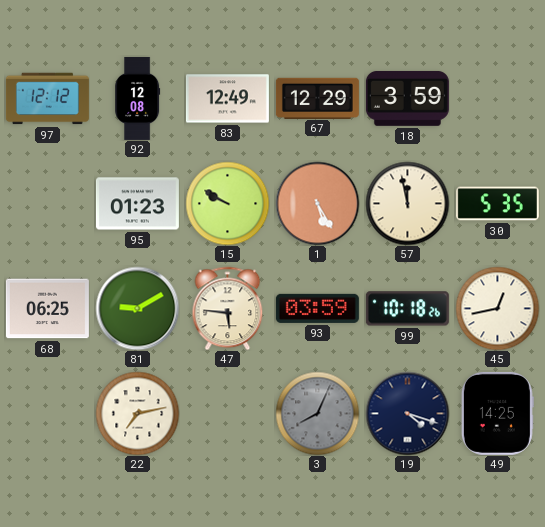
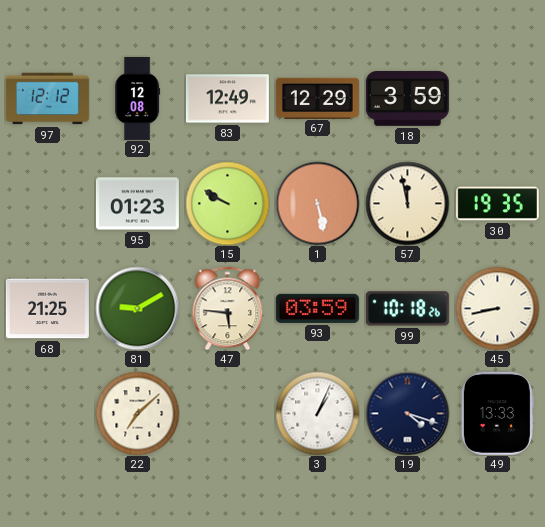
1: 5:25 -> 5:28
30: 5:35 -> 19:35
68: 06:25 -> 21:25
45: 12:43 -> 8:43
22: 7:13 -> 7:08
3: 8:04 -> 1:04
3 dial: grey -> white
49: 14:25 -> 13:33
